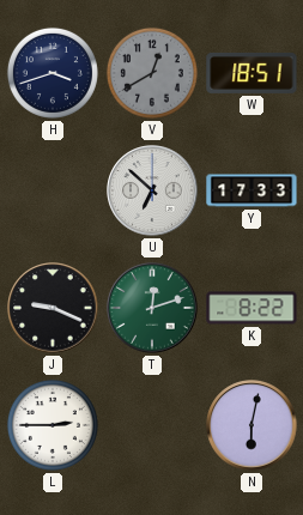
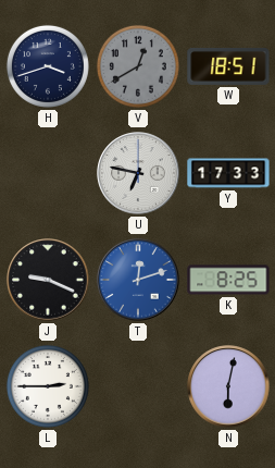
U: 6:52 -> 6:47
T dial: green -> blue
K: 8:22 -> 8:25
